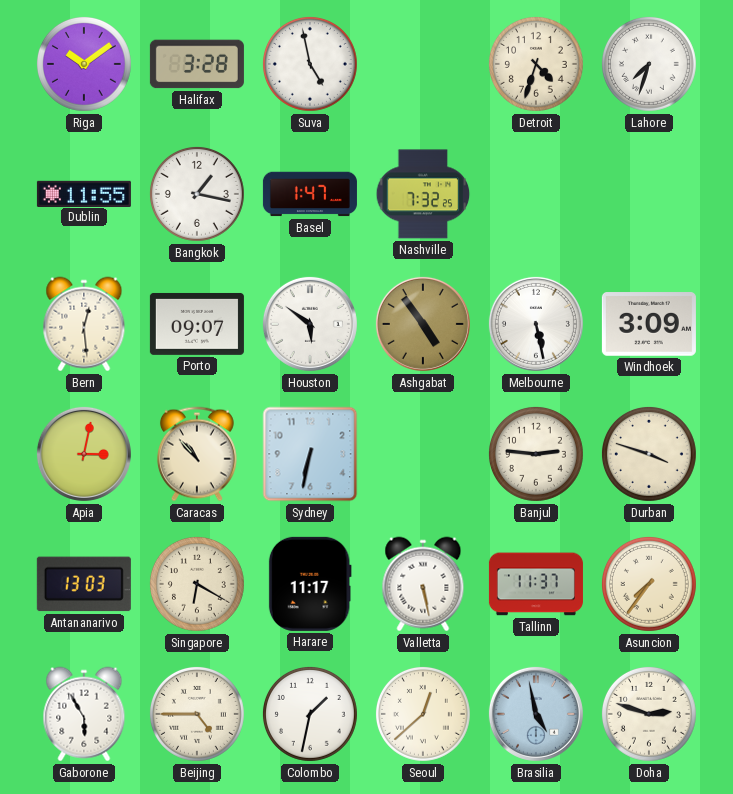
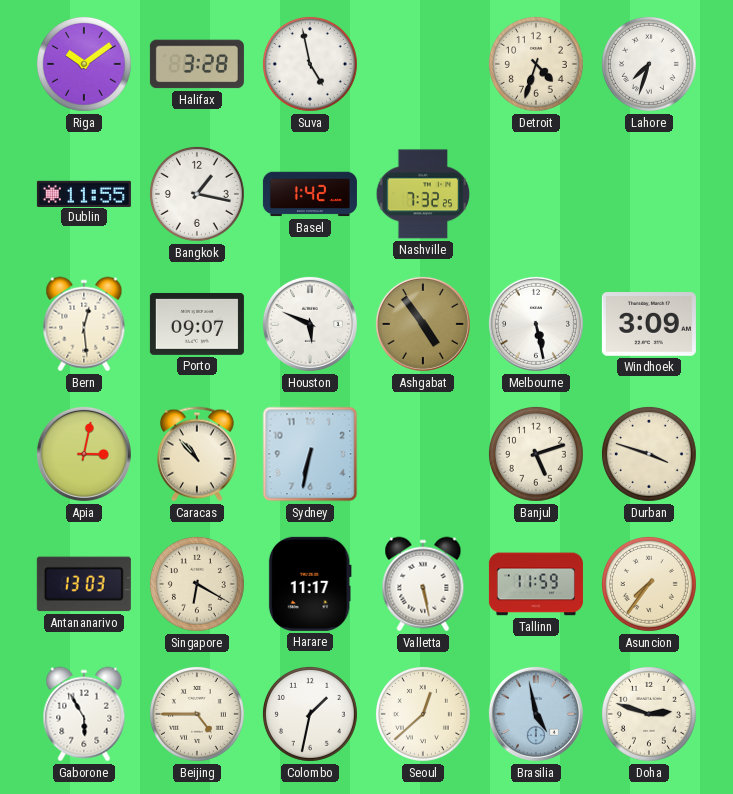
Basel: 1:47 -> 1:42
Houston: 5:51 -> 5:49
Banjul: 2:46 -> 5:12
Tallinn: 11:37 -> 11:59
